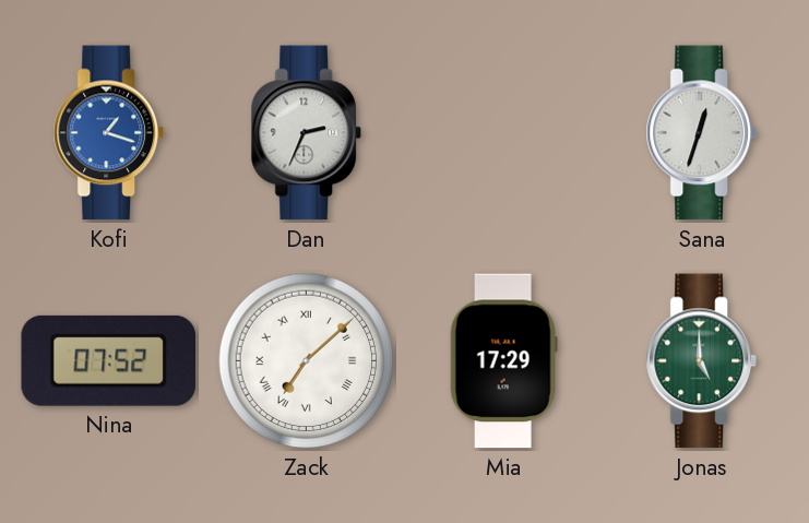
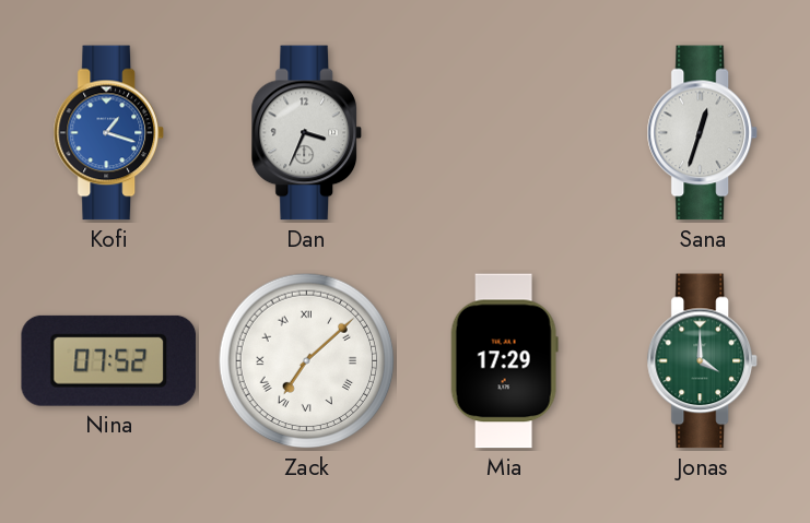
Dan: 2:34 -> 3:34
Jonas: 5:00 -> 4:00
